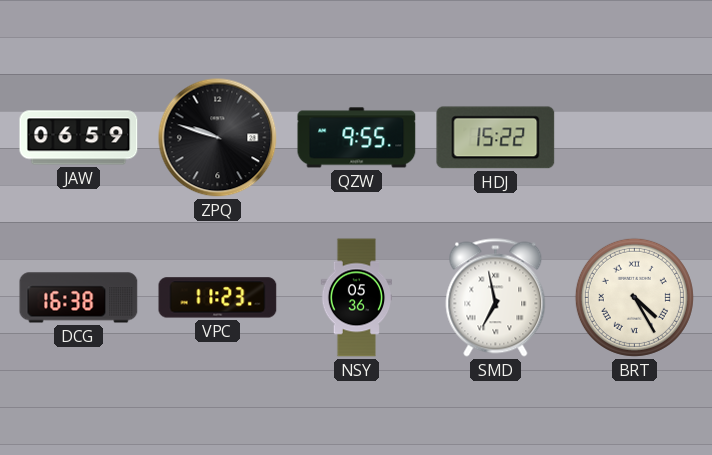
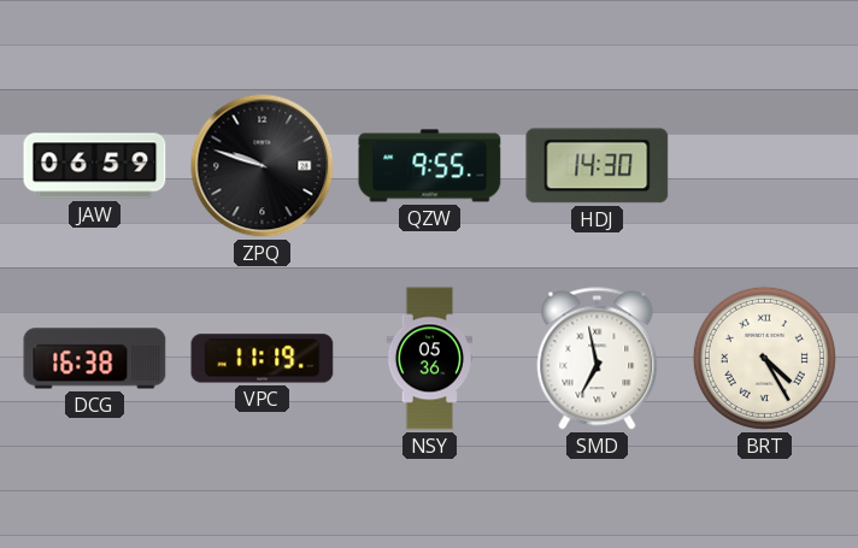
HDJ: 15:22 -> 14:30
VPC: 11:23 -> 11:19
